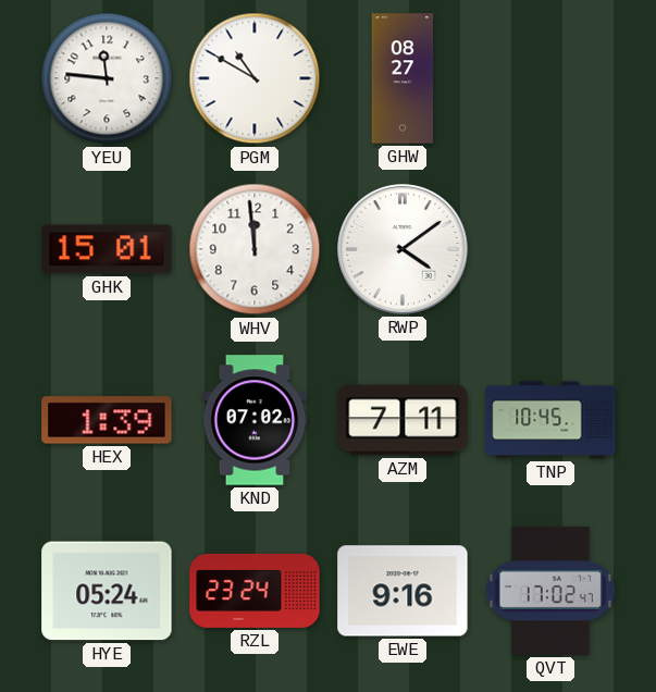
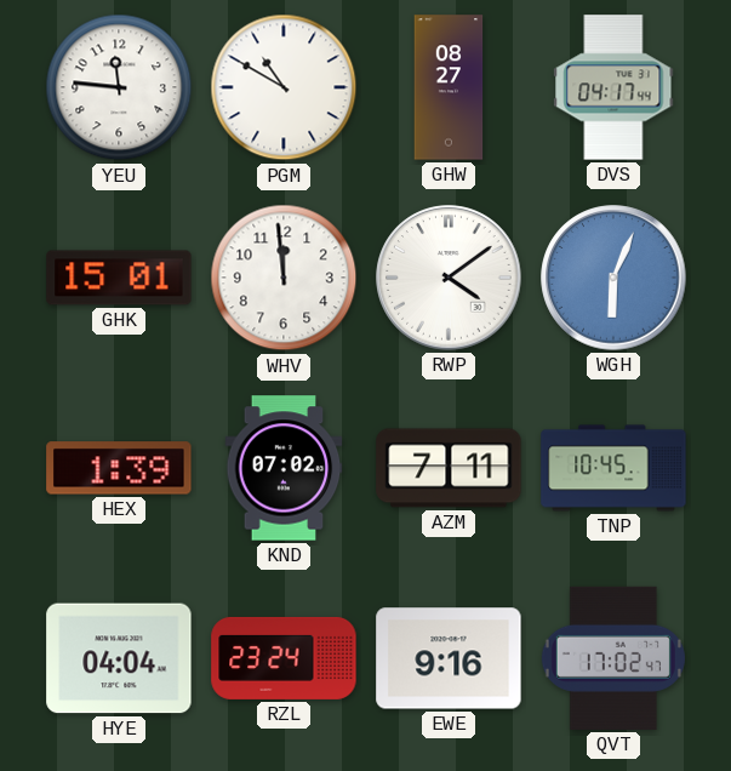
DVS: none -> 04:17
WGH: none -> 6:04
HYE: 05:24 -> 04:04
